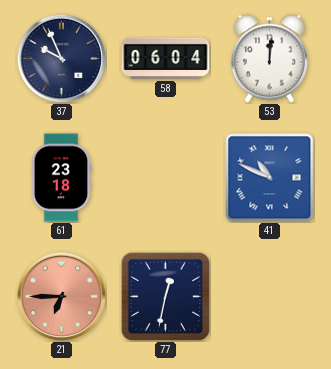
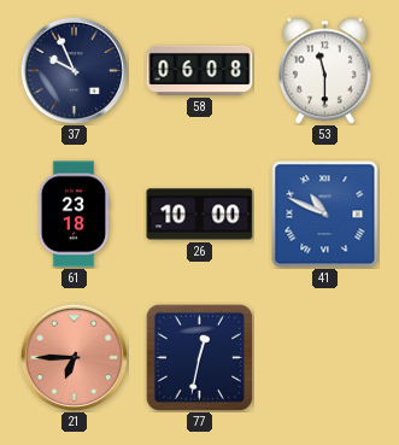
58: 06:04 -> 06:08
53: 12:01 -> 11:30
26: none -> 10:00
